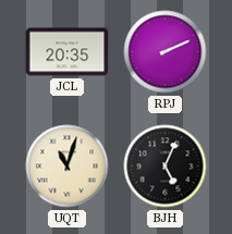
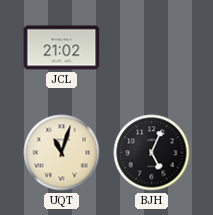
JCL: 20:35 -> 21:02
RPJ: 2:11 -> none
